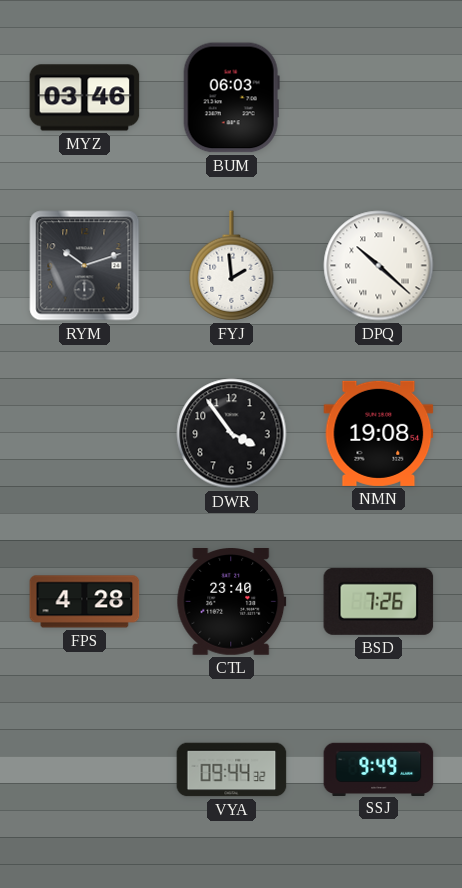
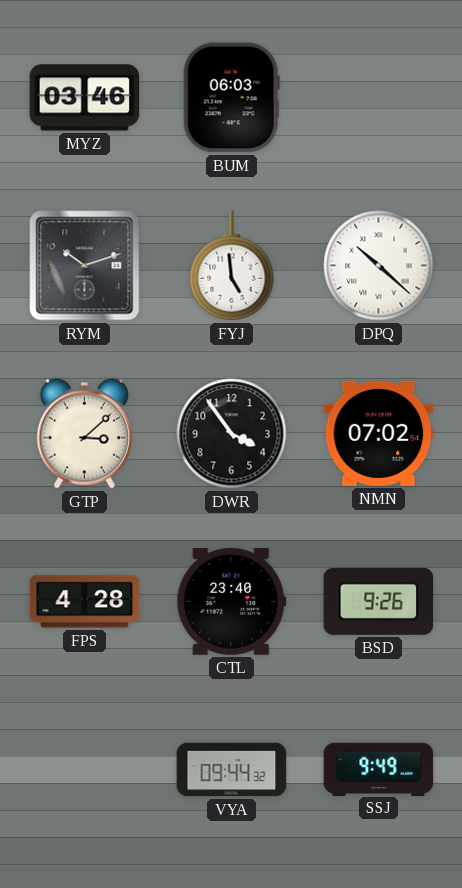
FYJ: 1:59 -> 4:59
GTP: none -> 3:08
NMN: 19:08 -> 07:02
BSD: 7:26 -> 9:26
